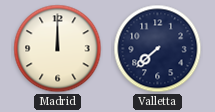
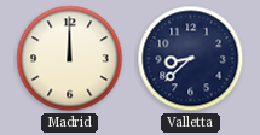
Valletta: 7:38 -> 8:38
